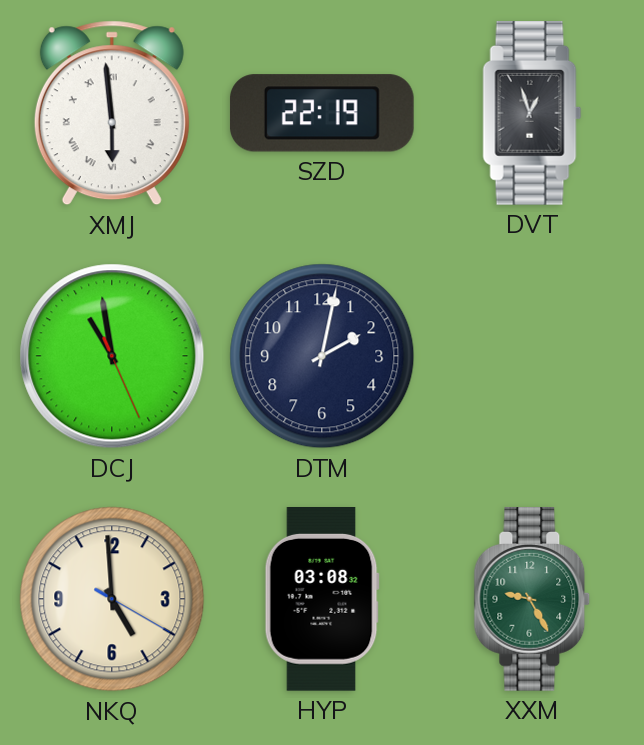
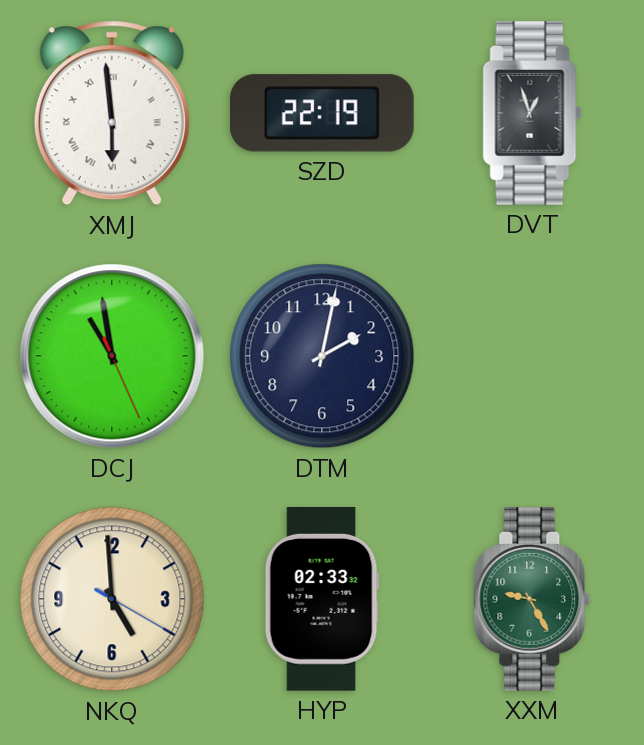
HYP: 03:08 -> 02:33
